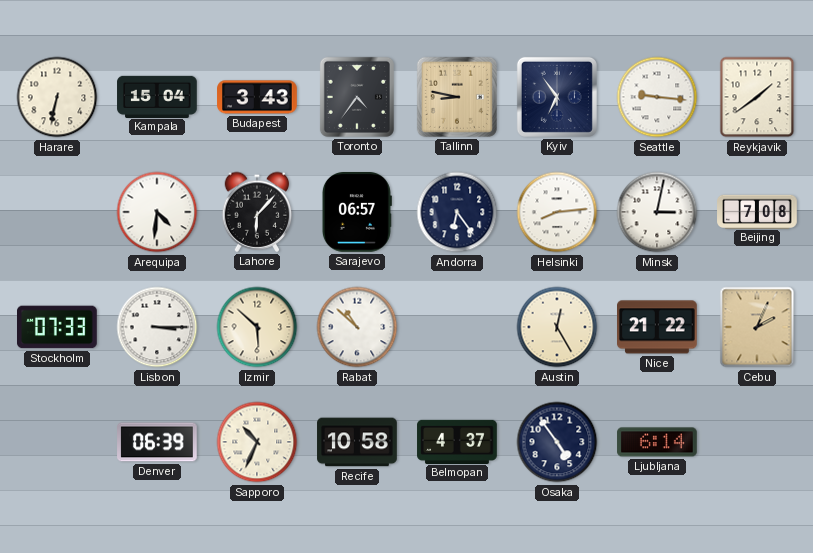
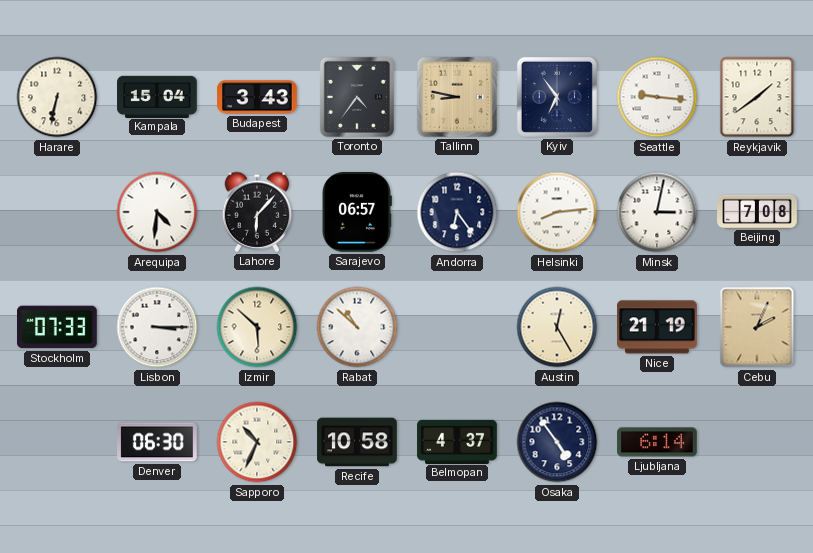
Nice: 21:22 -> 21:19
Denver: 06:39 -> 06:30
